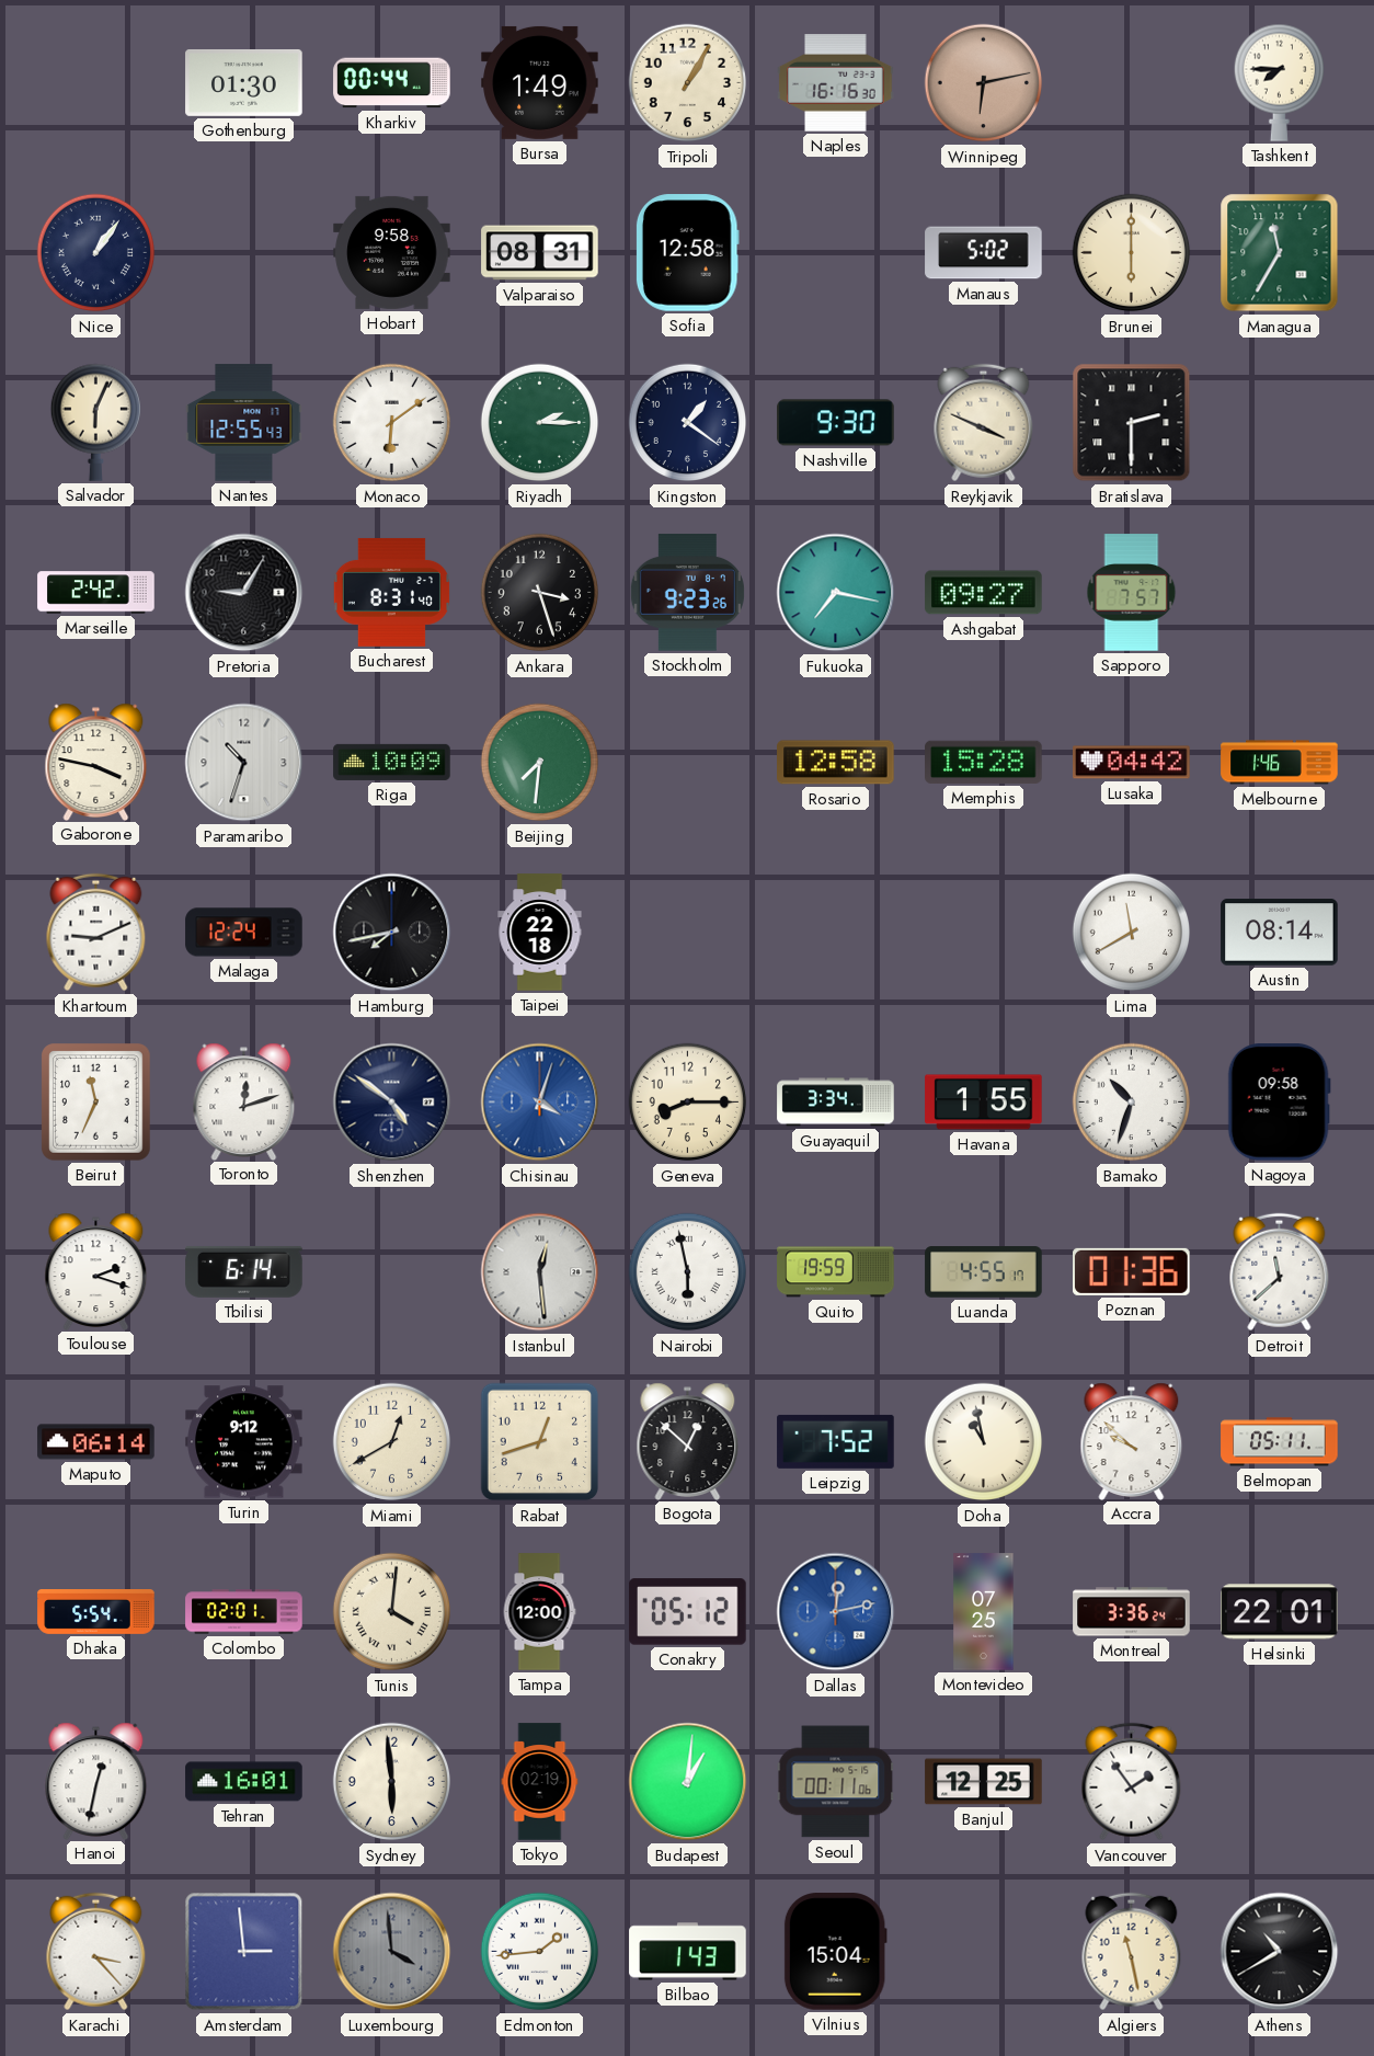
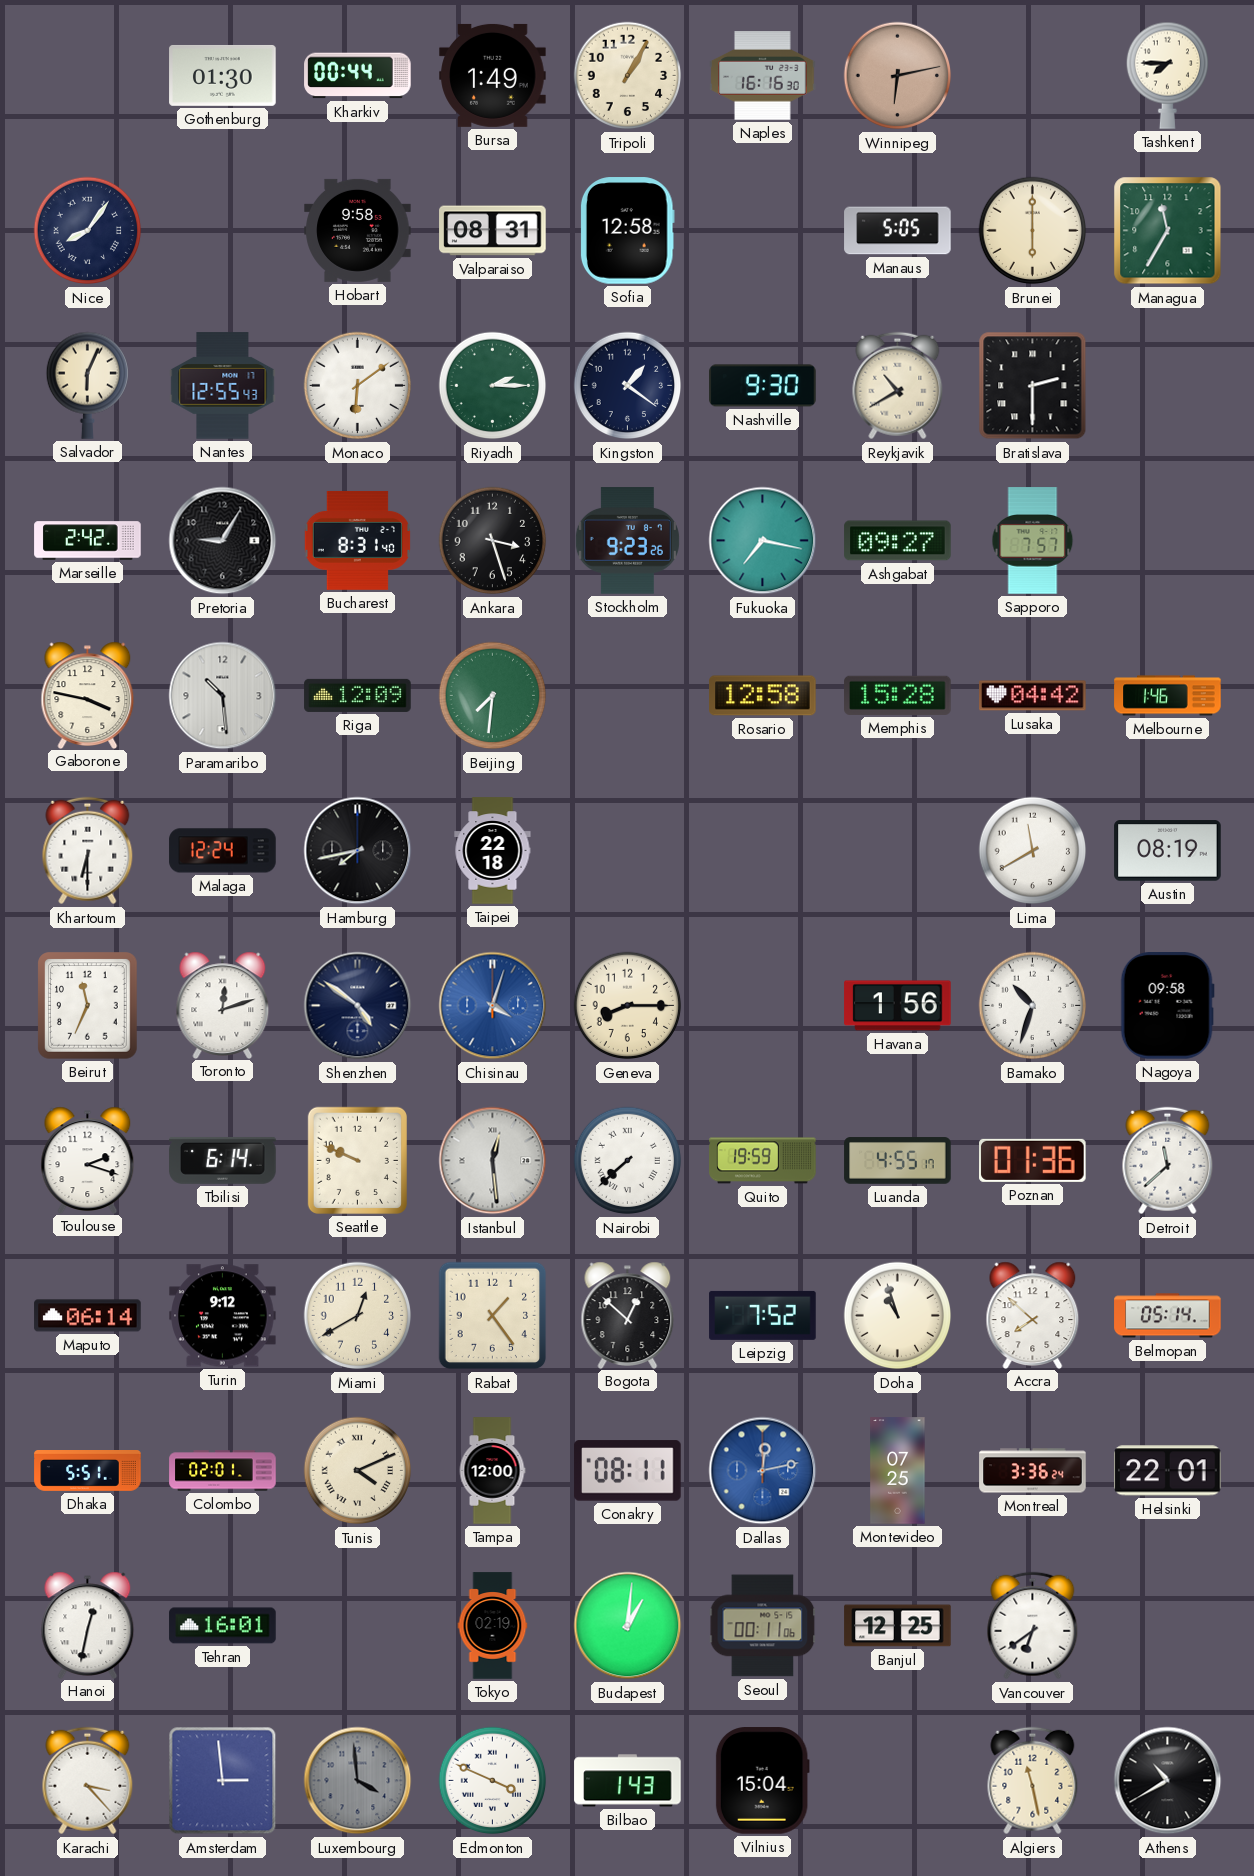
Nice: 1:06 -> 8:06
Manaus: 5:02 -> 5:05
Reykjavik: 3:49 -> 10:40
Paramaribo: 10:33 -> 10:29
Riga: 10:09 -> 12:09
Khartoum: 9:11 -> 6:30
Austin: 08:14 -> 08:19
Guayaquil: 3:34 -> none
Havana: 1:55 -> 1:56
Seattle: none -> 9:49
Nairobi: 5:58 -> 7:38
Rabat: 12:42 -> 1:24
Doha: 10:58 -> 10:57
Accra: 9:52 -> 7:52
Belmopan: 05:11 -> 05:14
Dhaka: 5:54 -> 5:51
Tunis: 4:01 -> 4:11
Conakry: 05:12 -> 08:11
Sydney: 5:59 -> none
Vancouver: 1:54 -> 6:39
Edmonton: 1:44 -> 3:49
